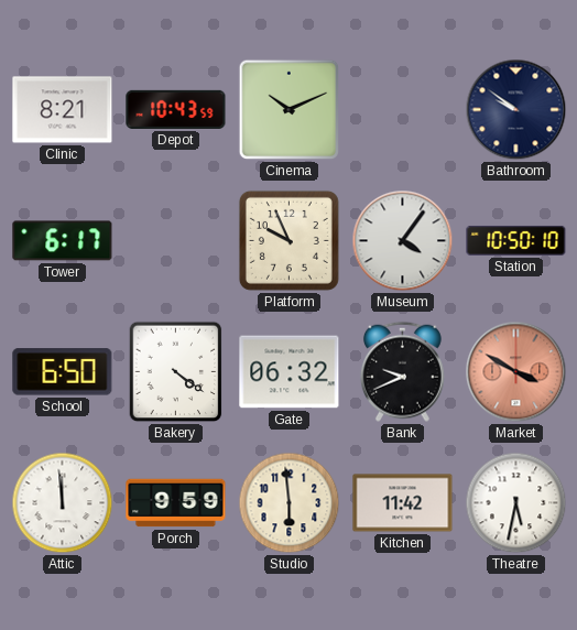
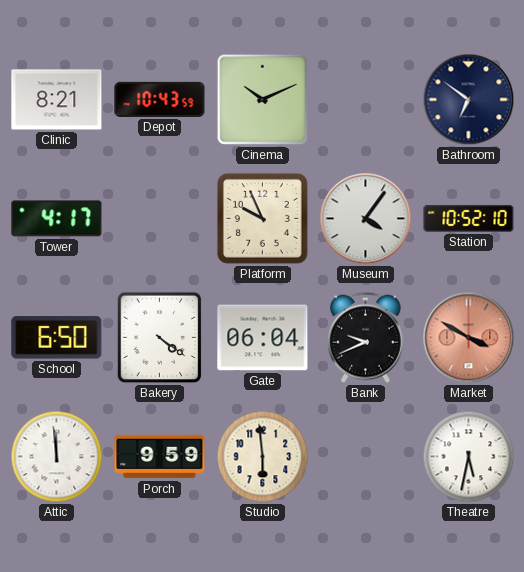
Bathroom: 9:51 -> 6:51
Tower: 6:17 -> 4:17
Station: 10:50 -> 10:52
Gate: 06:32 -> 06:04
Kitchen: 11:42 -> none
